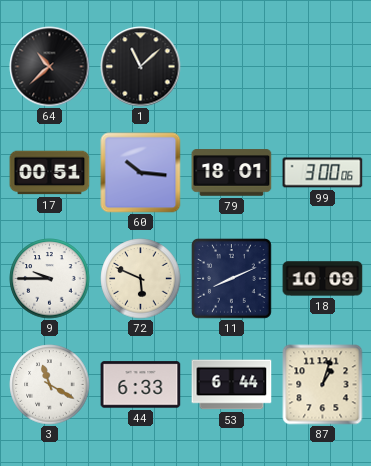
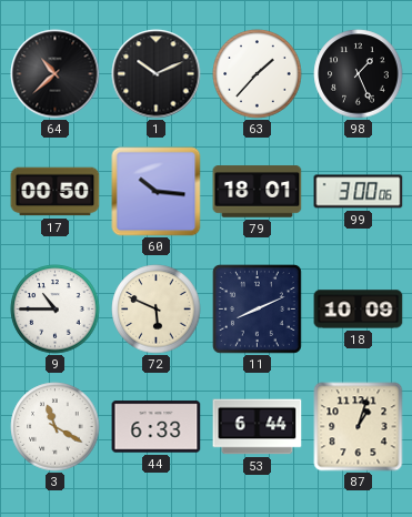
1: 11:08 -> 10:11
63: none -> 1:37
98: none -> 1:26
17: 00:51 -> 00:50
9: 9:45 -> 10:45
